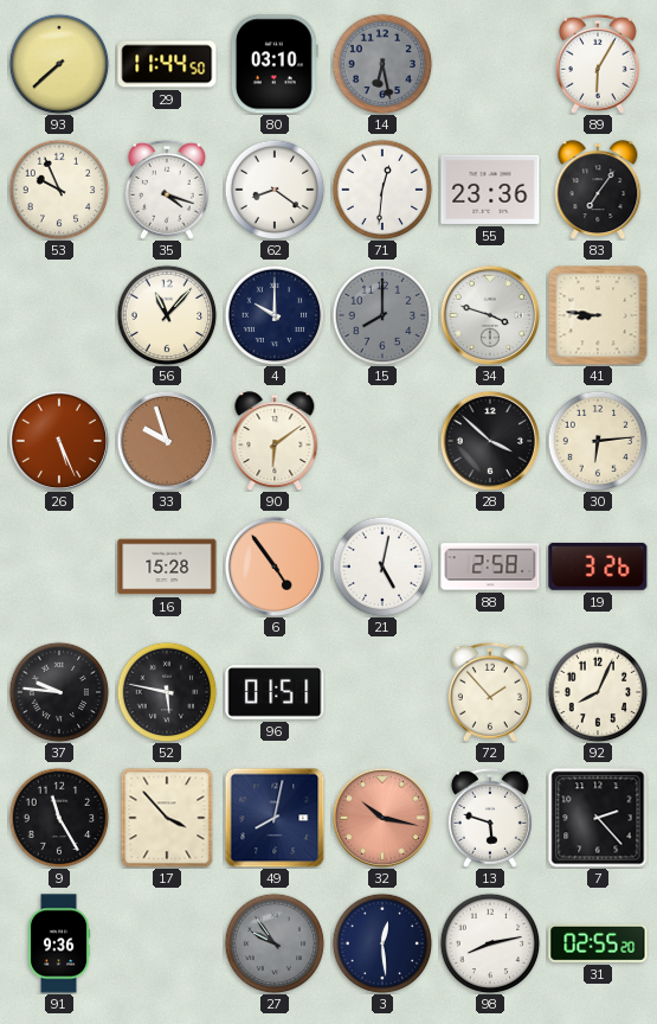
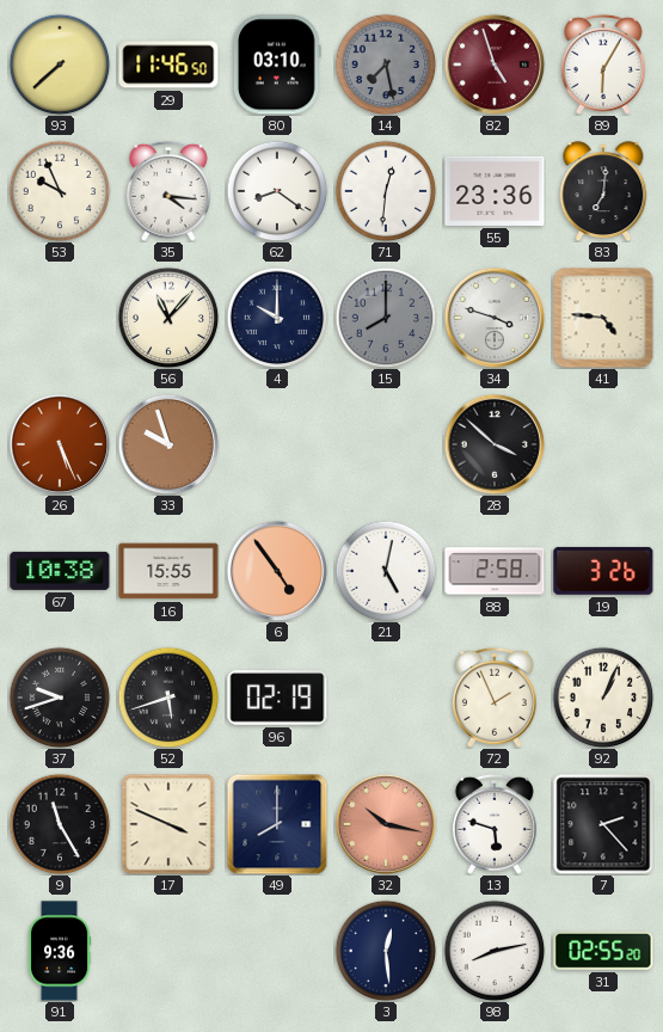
29: 11:44 -> 11:46
14: 6:28 -> 7:28
82: none -> 4:57
35: 4:18 -> 4:16
83: 7:06 -> 7:01
41: 8:46 -> 4:46
90: 6:09 -> none
30: 6:14 -> none
67: none -> 10:38
16: 15:28 -> 15:55
37: 9:46 -> 9:42
52: 5:47 -> 5:42
96: 01:51 -> 02:19
72: 1:53 -> 1:56
92: 8:04 -> 1:04
17: 3:53 -> 3:49
49: 8:02 -> 8:00
27: 9:54 -> none
